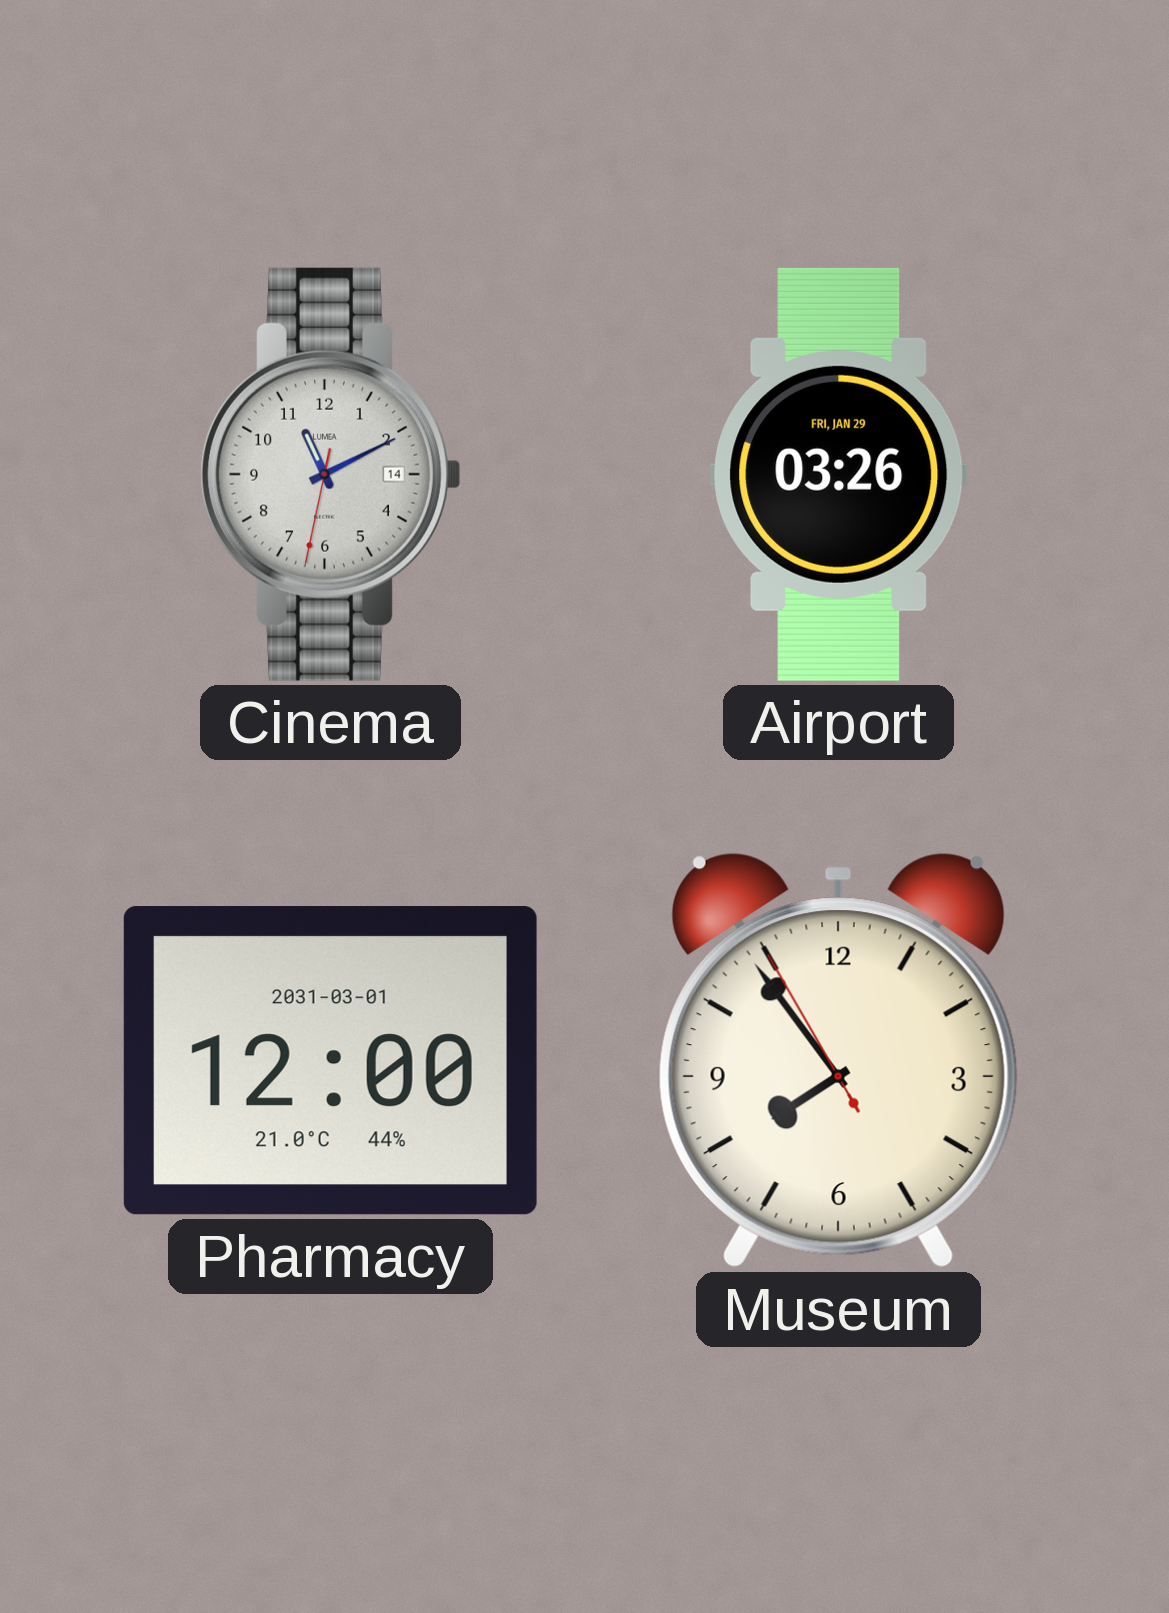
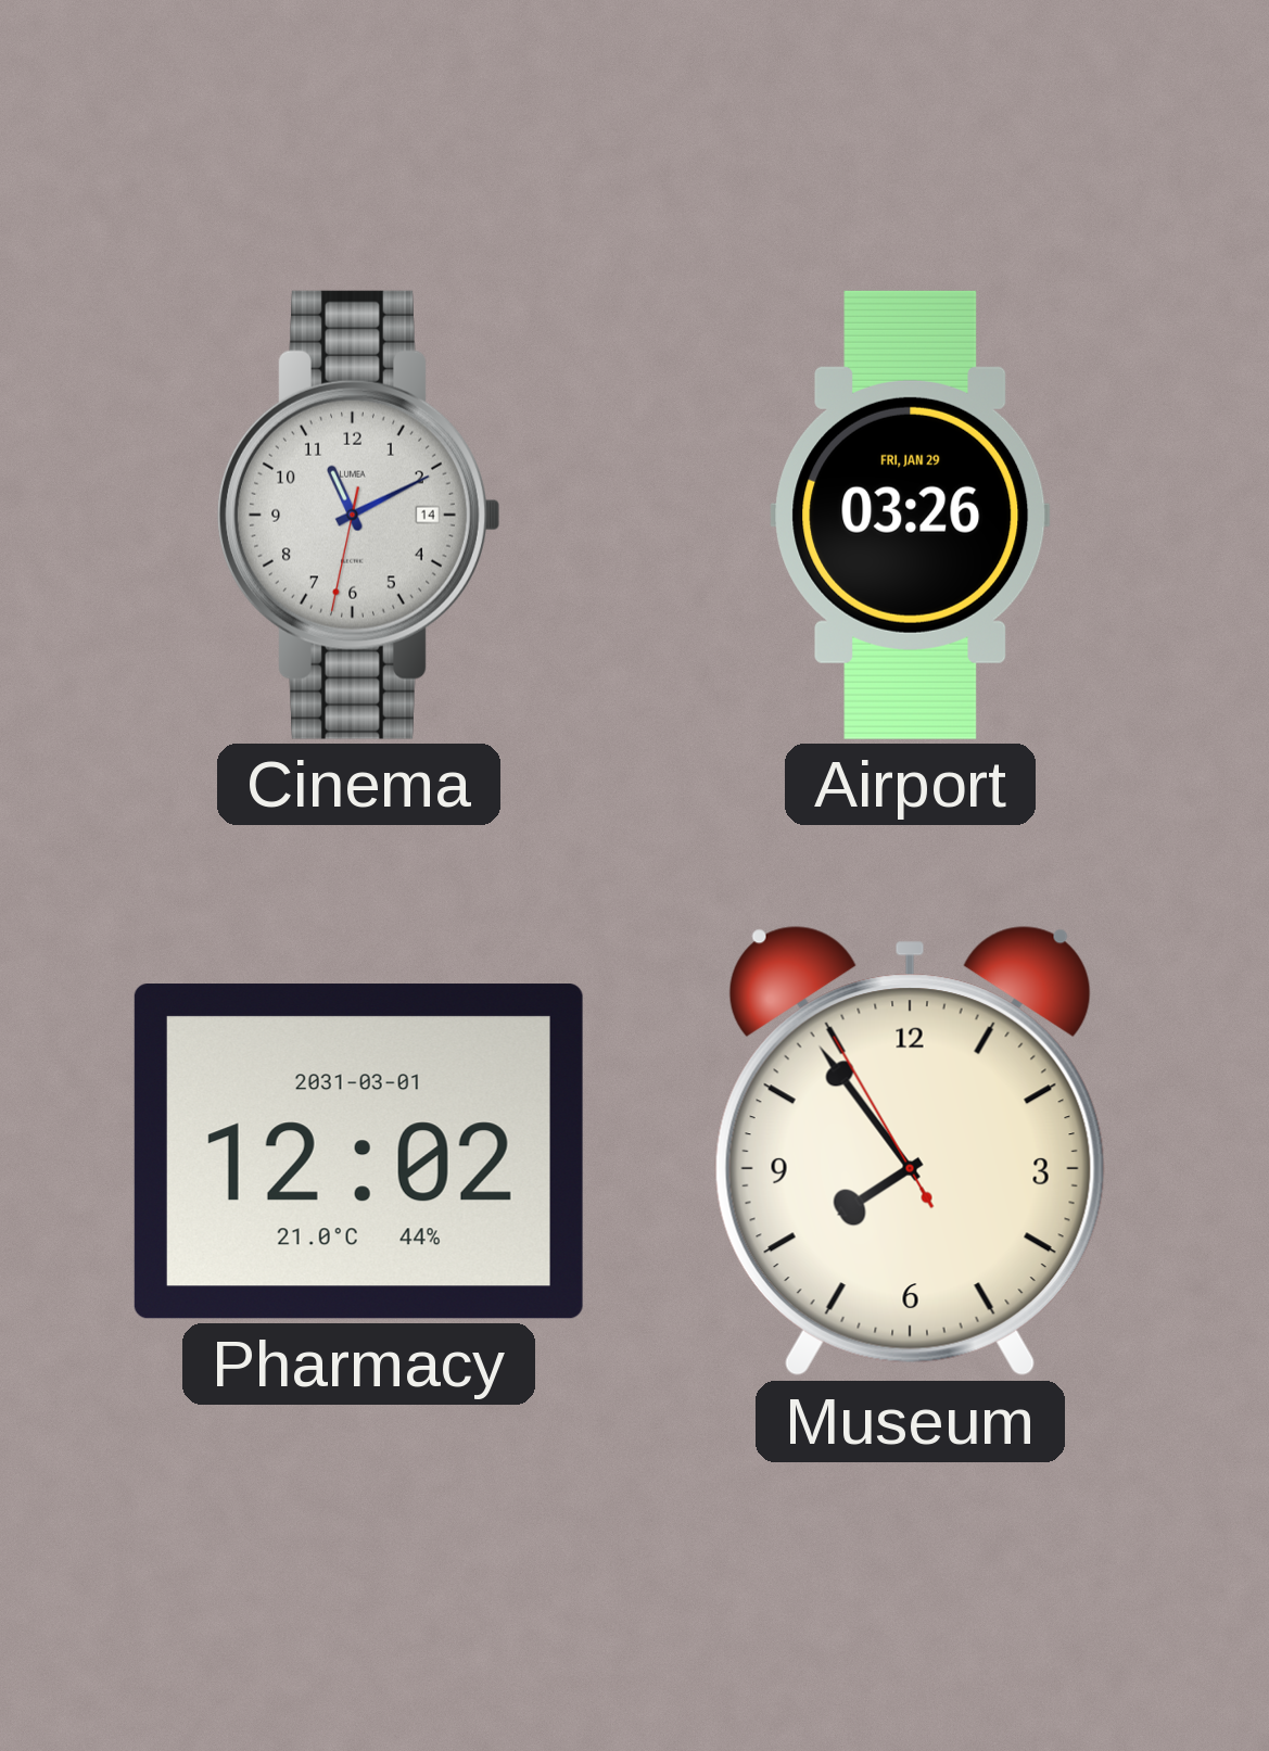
Pharmacy: 12:00 -> 12:02
